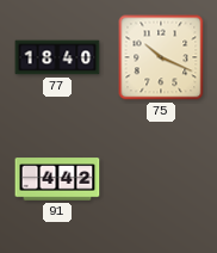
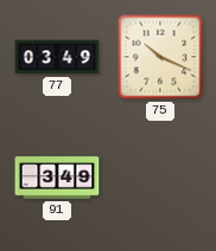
77: 18:40 -> 03:49
91: 4:42 -> 3:49
